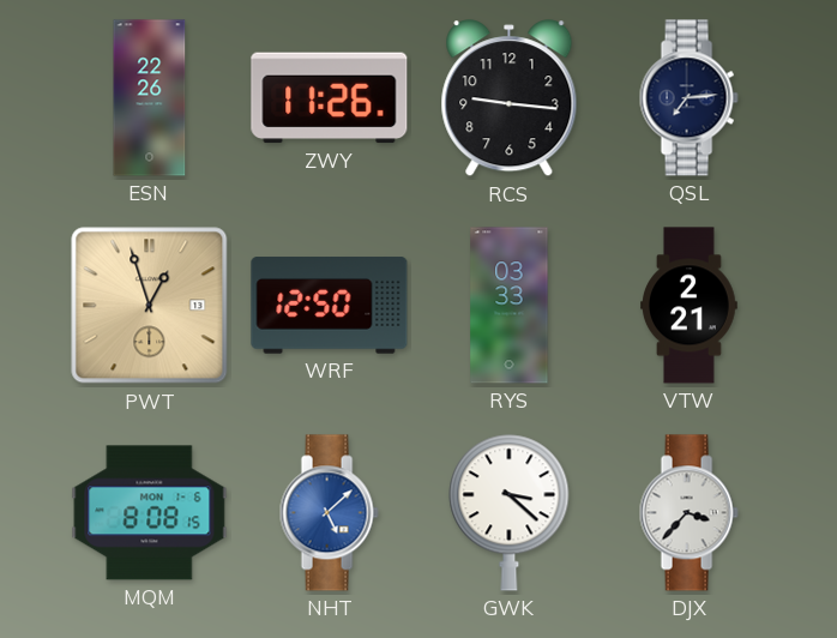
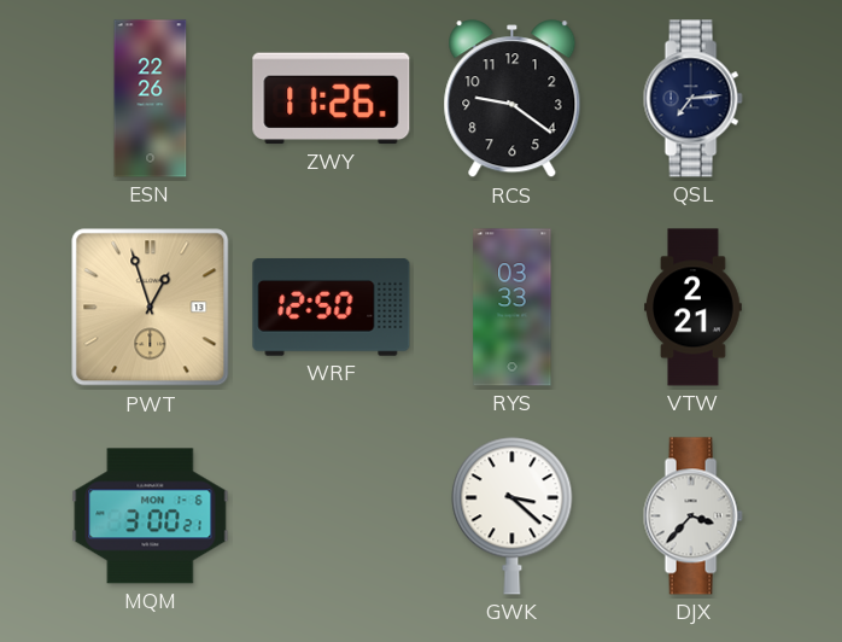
RCS: 9:16 -> 9:21
MQM: 8:08 -> 3:00
NHT: 5:08 -> none
